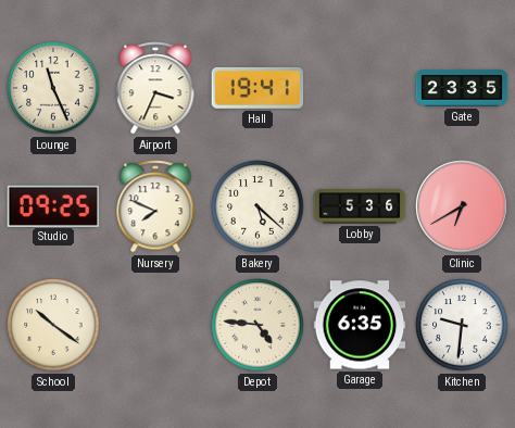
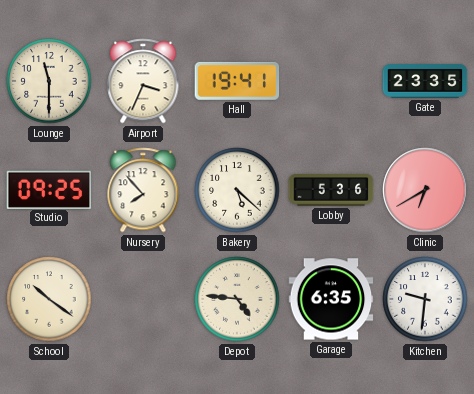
Lounge: 11:26 -> 11:30
Nursery: 7:49 -> 7:53
